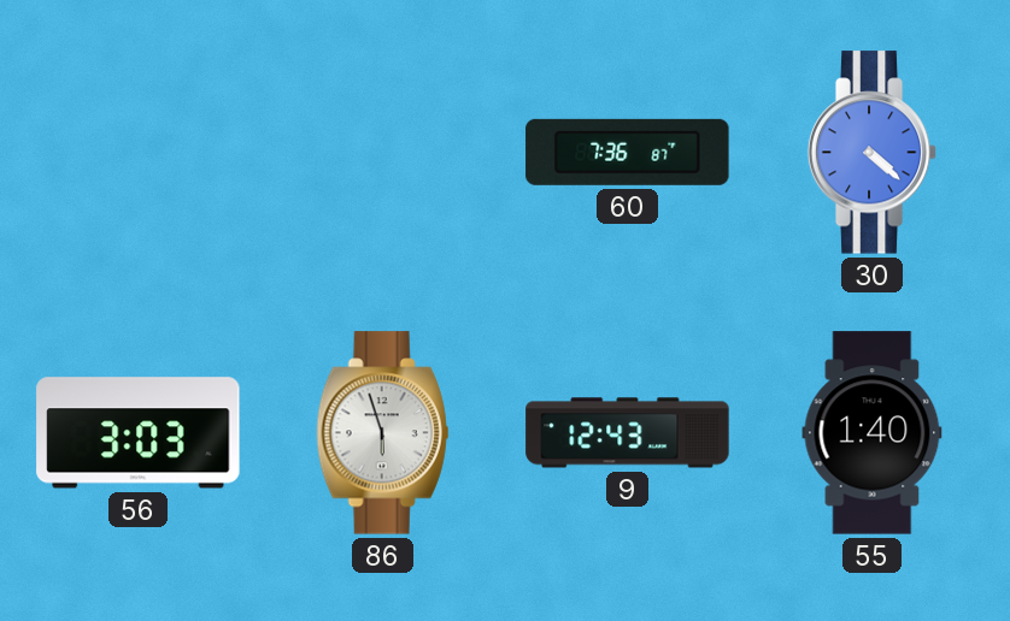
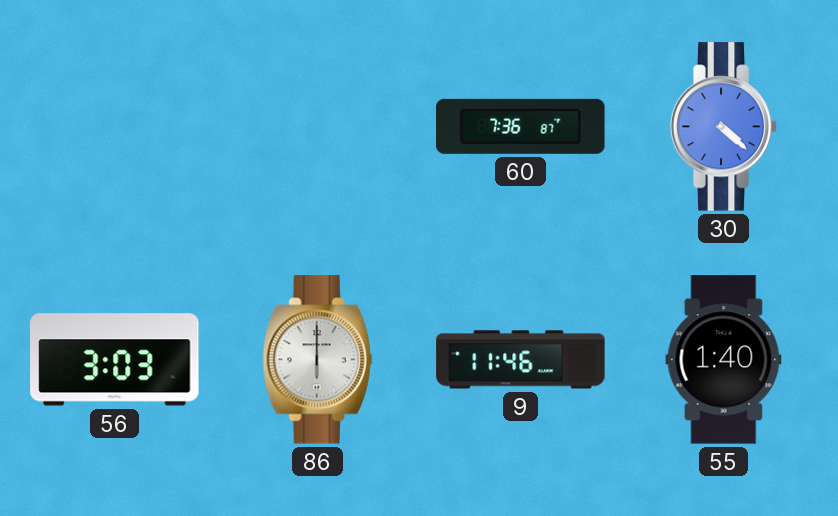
86: 5:57 -> 6:00
9: 12:43 -> 11:46
